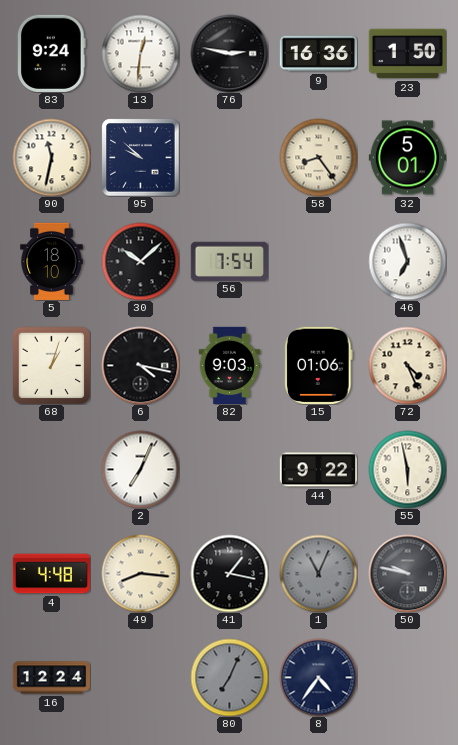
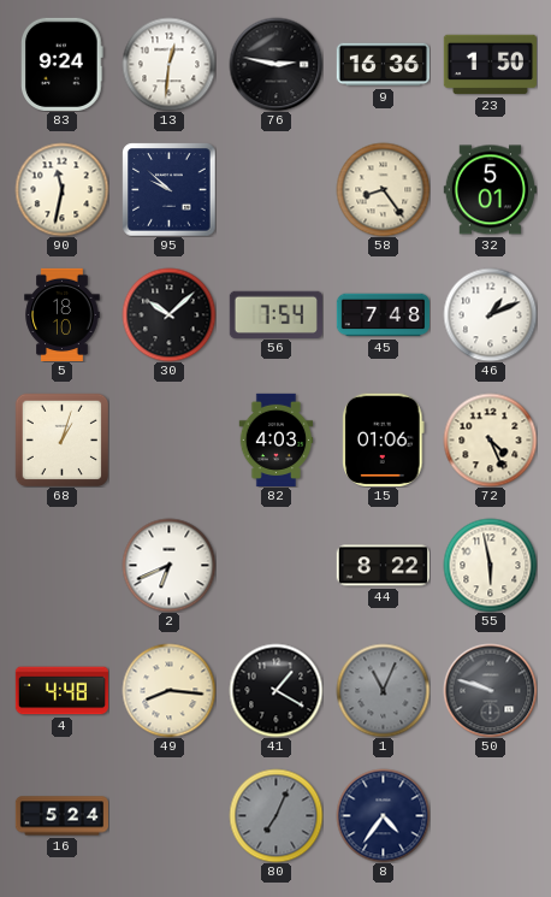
45: none -> 7:48
46: 6:57 -> 1:11
6: 4:17 -> none
82: 9:03 -> 4:03
2: 7:04 -> 6:41
44: 9:22 -> 8:22
41: 1:17 -> 1:20
50: 9:47 -> 9:48
16: 12:24 -> 5:24
